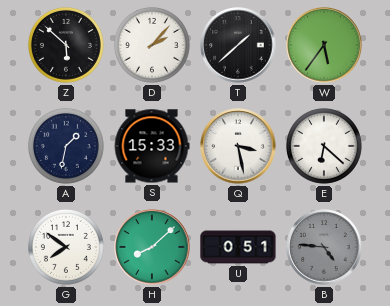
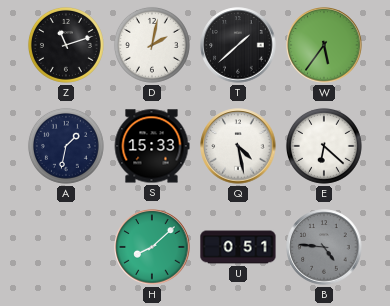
Z: 5:52 -> 11:12
D: 2:07 -> 2:02
Q: 3:28 -> 4:28
G: 7:51 -> none
